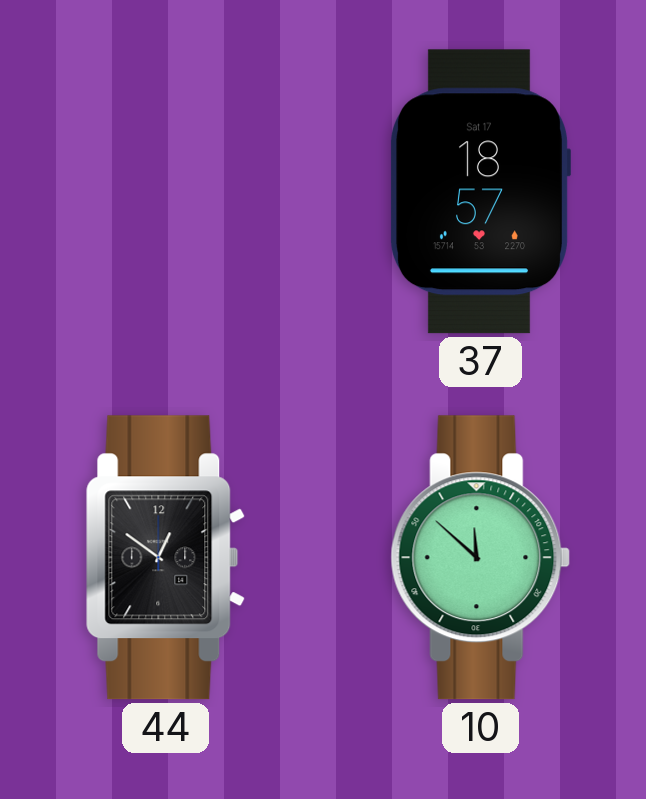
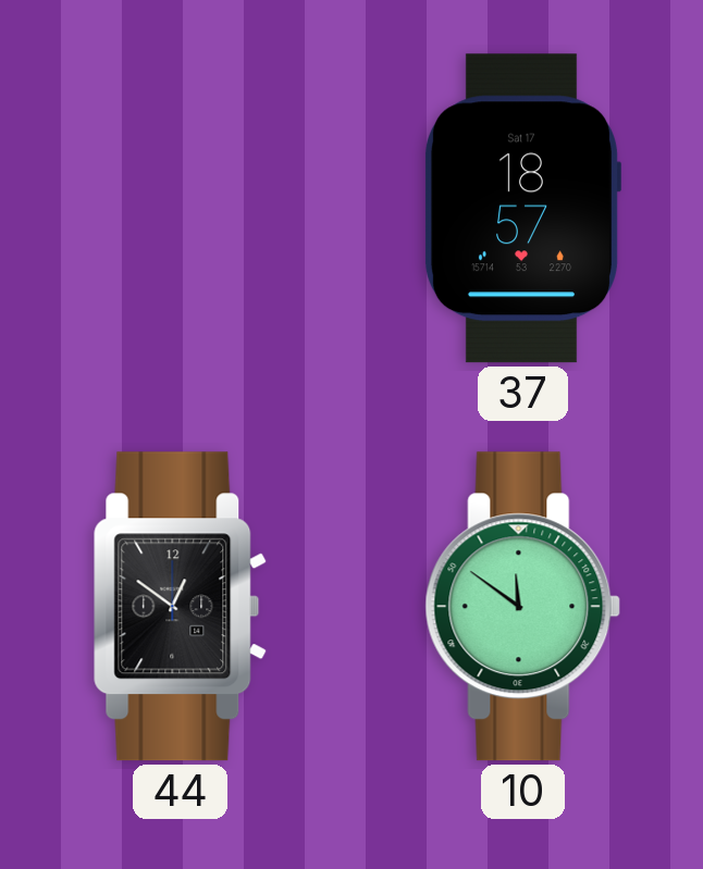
10: 11:52 -> 11:51
